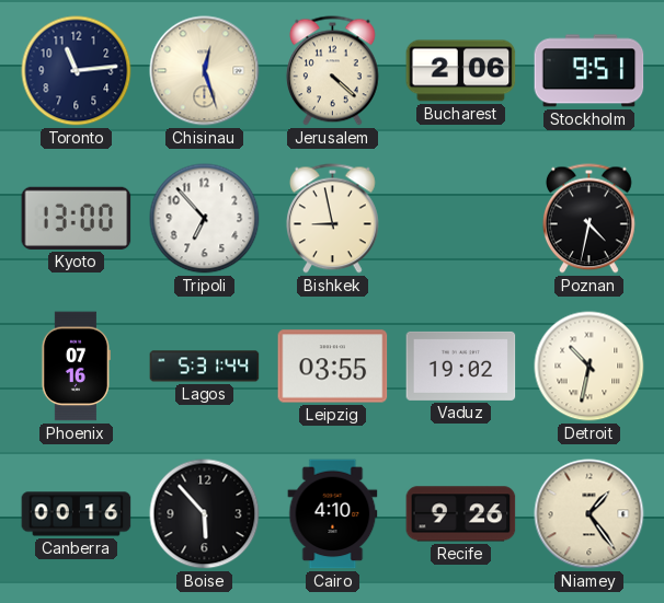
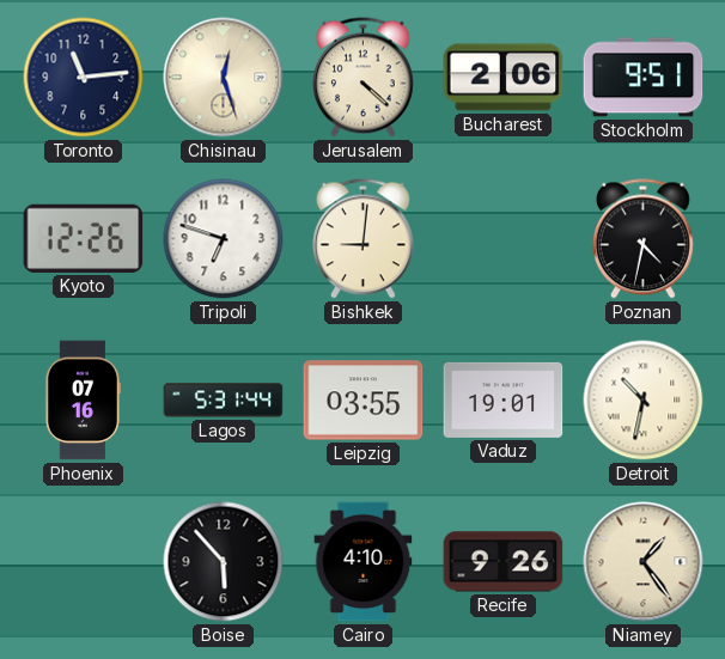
Kyoto: 13:00 -> 12:26
Tripoli: 6:53 -> 6:48
Bishkek: 8:58 -> 9:01
Vaduz: 19:02 -> 19:01
Canberra: 00:16 -> none
